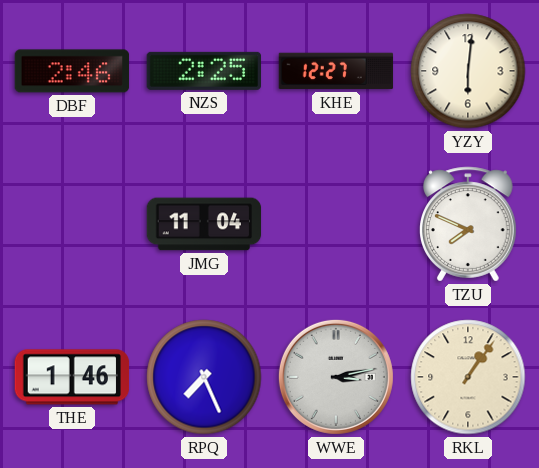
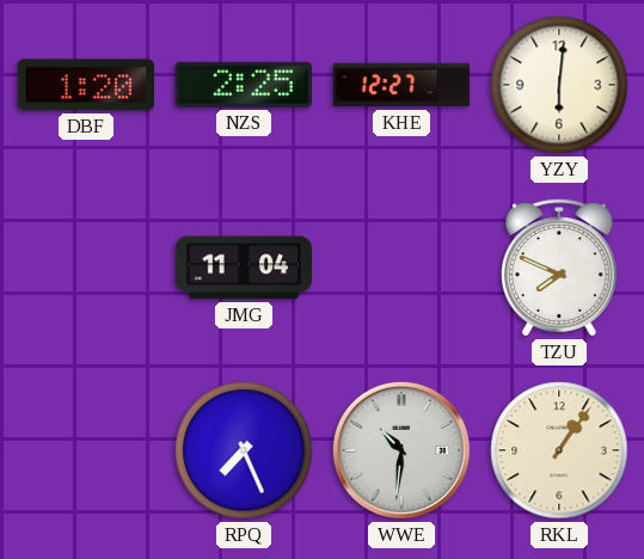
DBF: 2:46 -> 1:20
THE: 1:46 -> none
WWE: 3:13 -> 10:31
